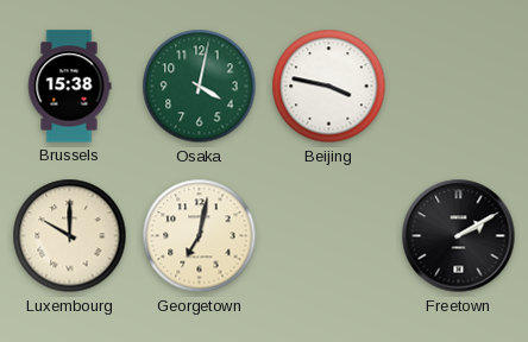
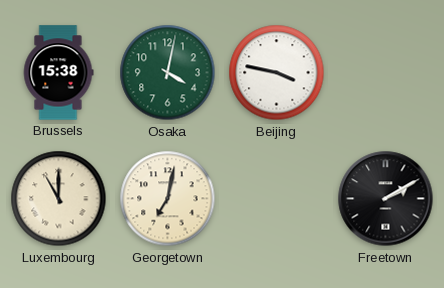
Luxembourg: 10:00 -> 11:00
